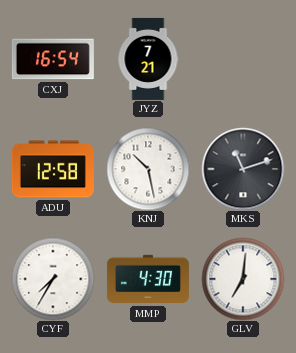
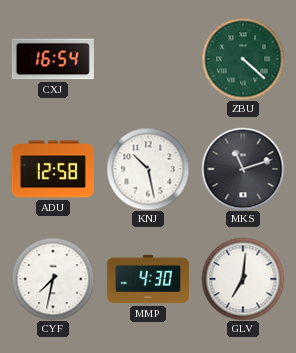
JYZ: 7:21 -> none
ZBU: none -> 4:22
CYF: 7:35 -> 7:32
